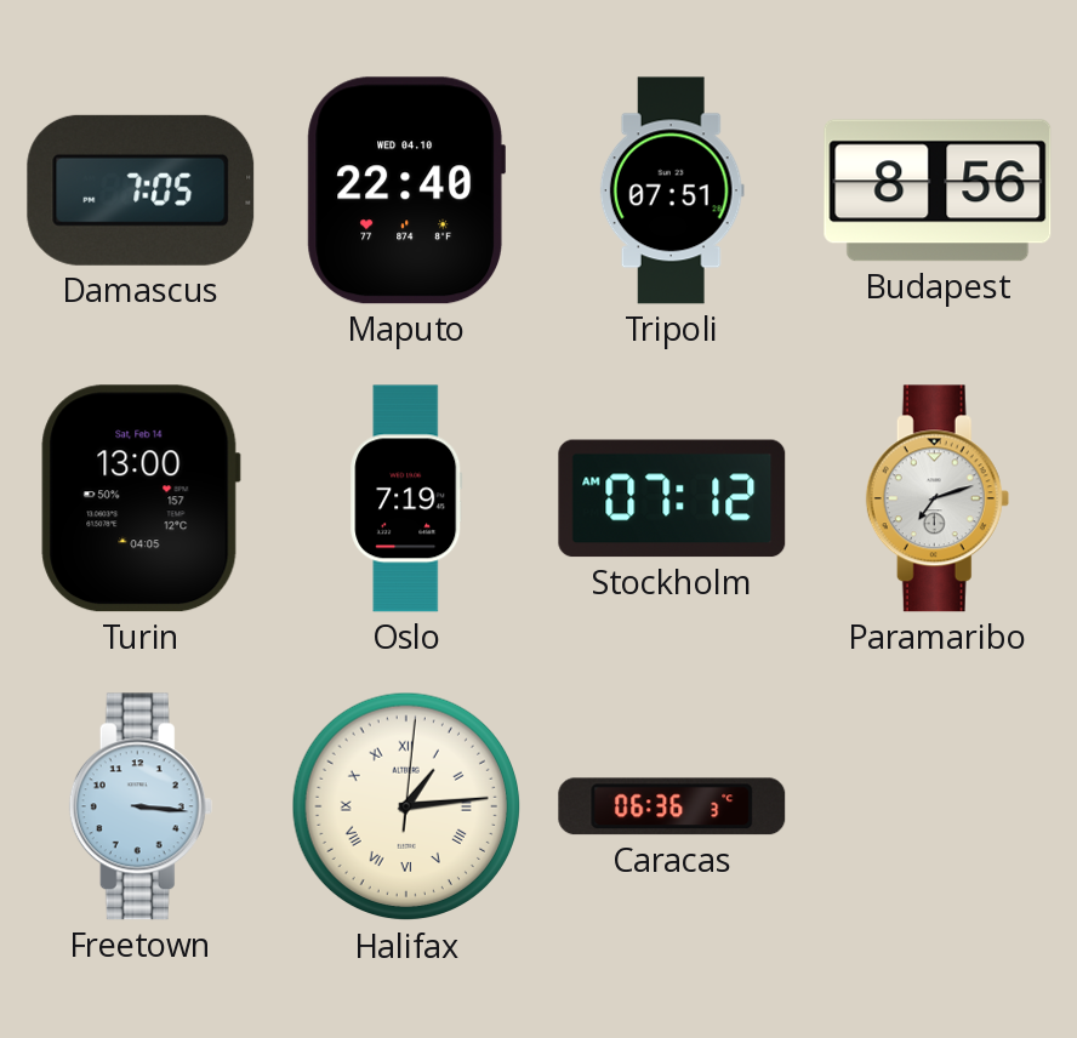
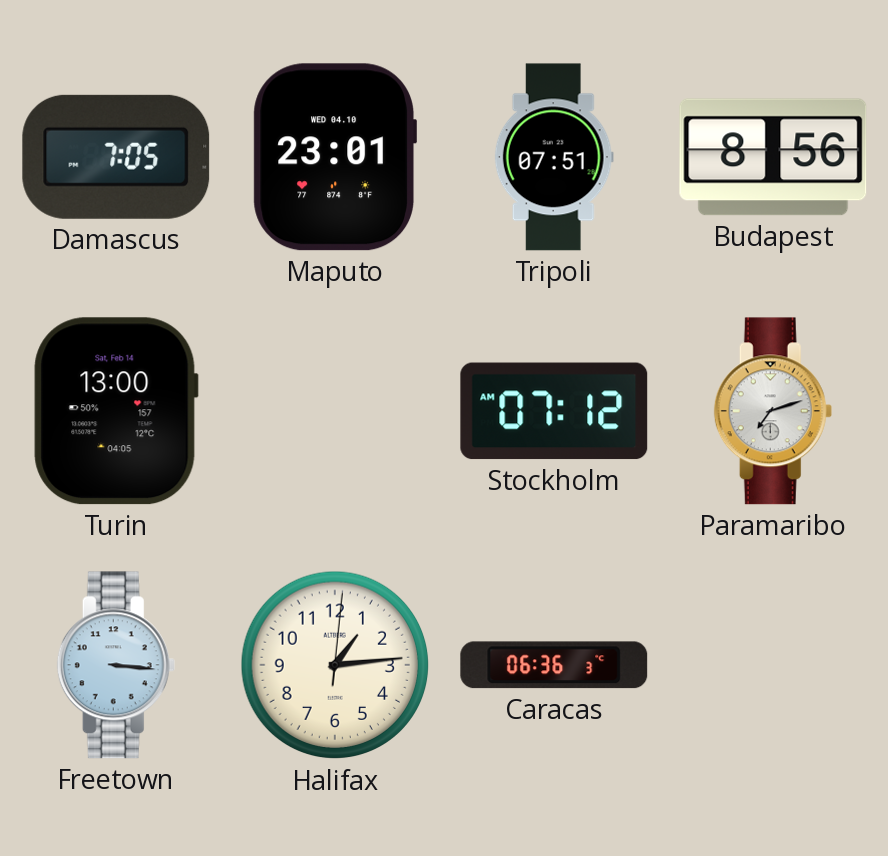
Maputo: 22:40 -> 23:01
Oslo: 7:19 -> none
Halifax numerals: Roman -> Arabic
